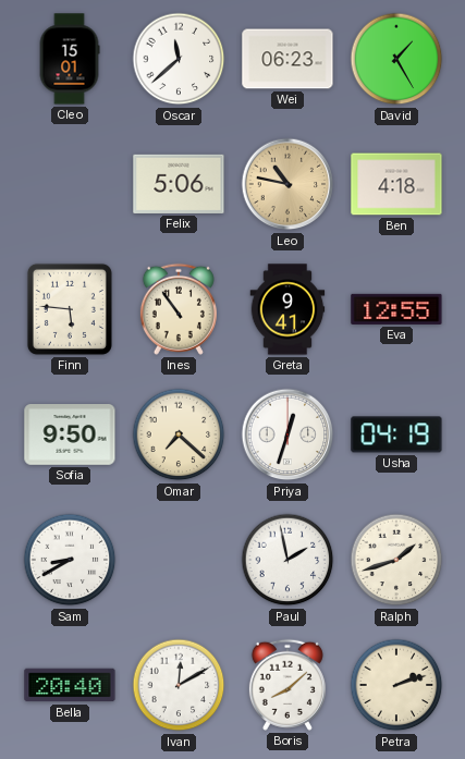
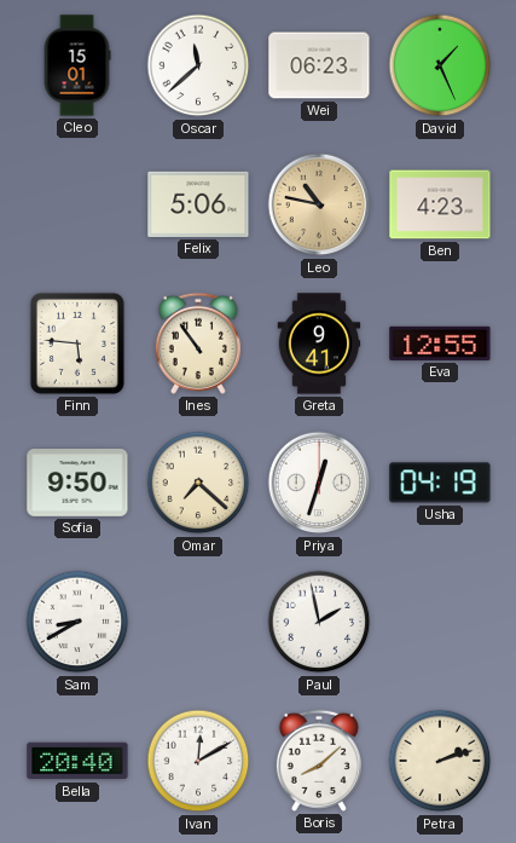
David: 1:25 -> 1:26
Ben: 4:18 -> 4:23
Ralph: 1:42 -> none
